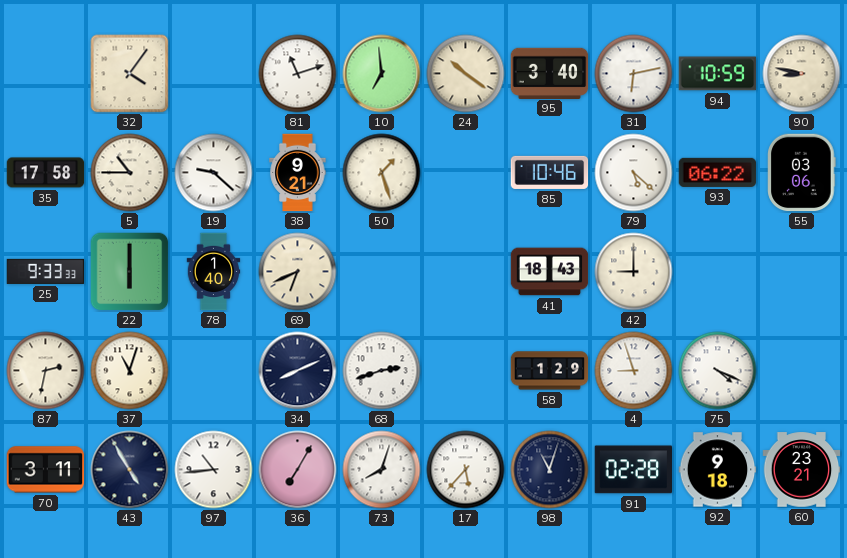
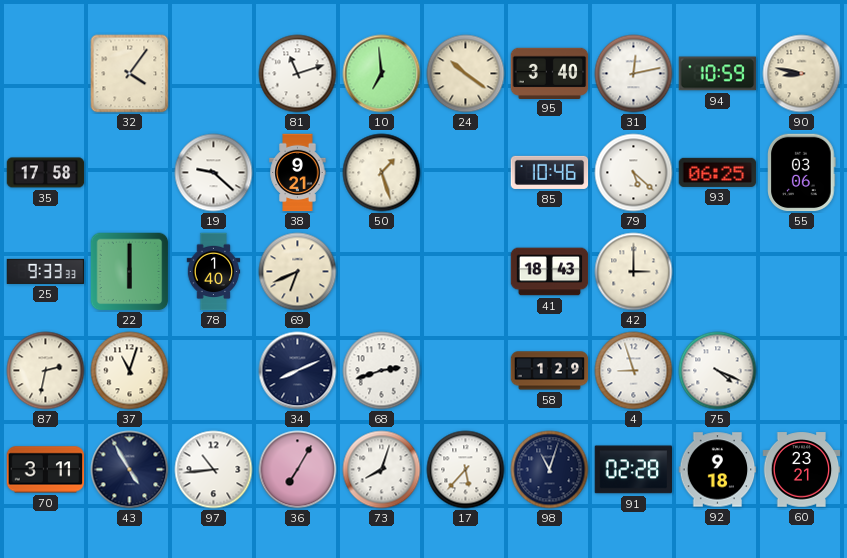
31: 6:13 -> 12:13
5: 10:45 -> none
93: 06:22 -> 06:25
42: 9:00 -> 3:00
